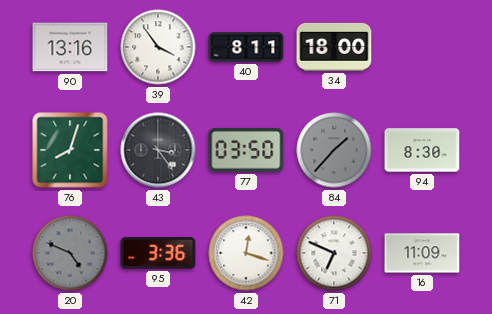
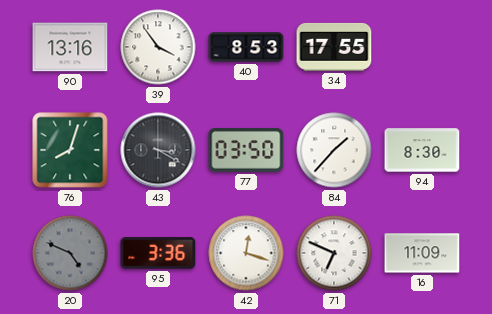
40: 8:11 -> 8:53
34: 18:00 -> 17:55
43: 3:24 -> 3:20
84 dial: grey -> white
